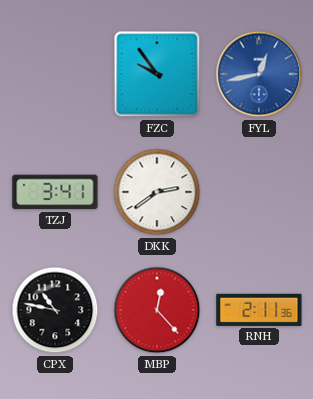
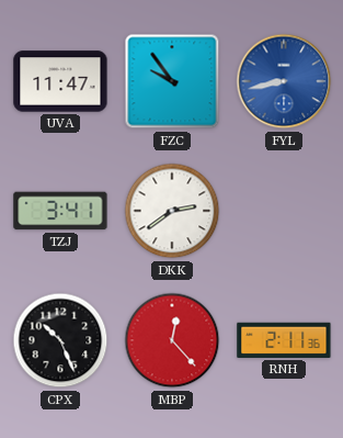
UVA: none -> 11:47
FYL: 12:43 -> 8:43
CPX: 10:47 -> 10:26
